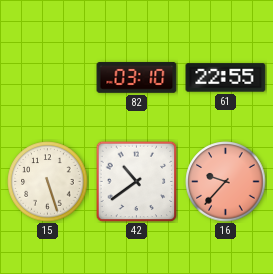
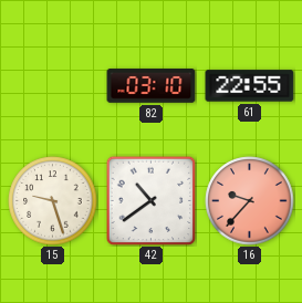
15: 5:27 -> 9:27
